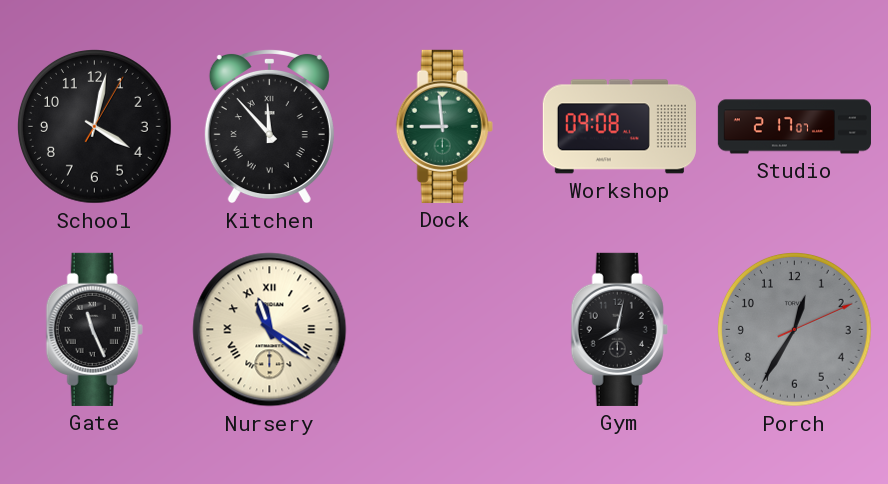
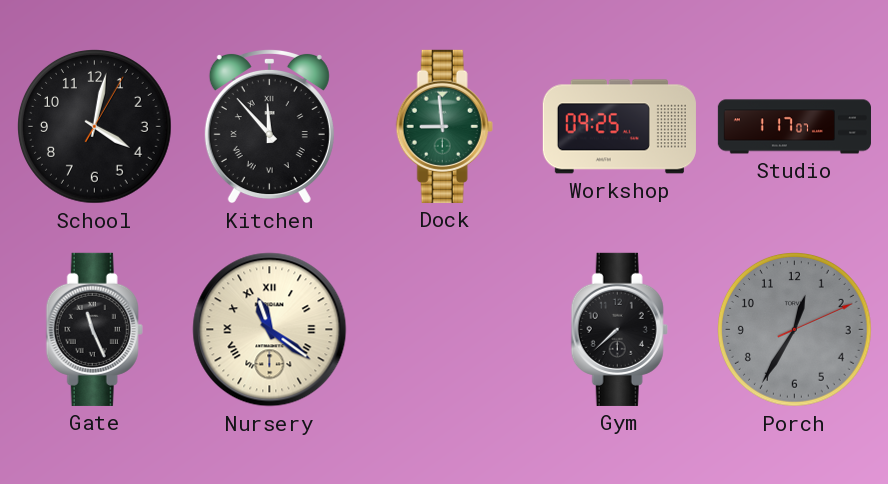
Workshop: 09:08 -> 09:25
Studio: 2:17 -> 1:17
Gym: 8:02 -> 7:38
